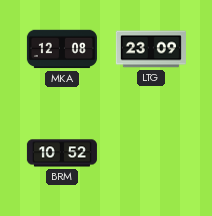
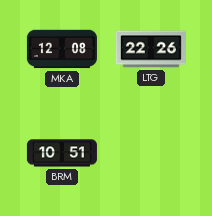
LTG: 23:09 -> 22:26
BRM: 10:52 -> 10:51
